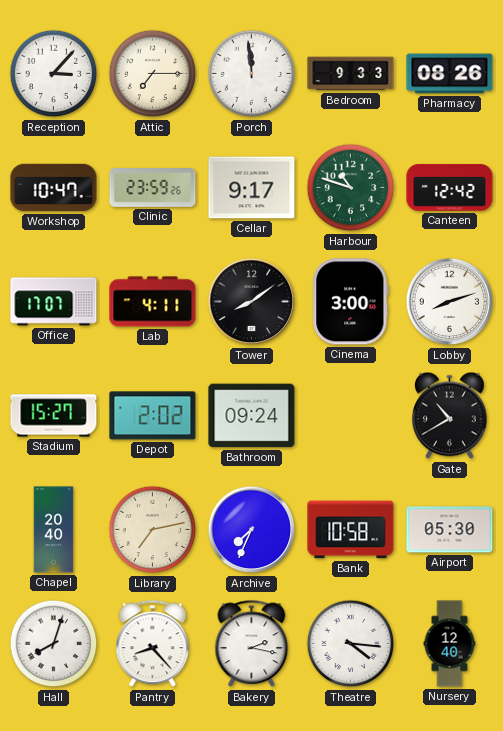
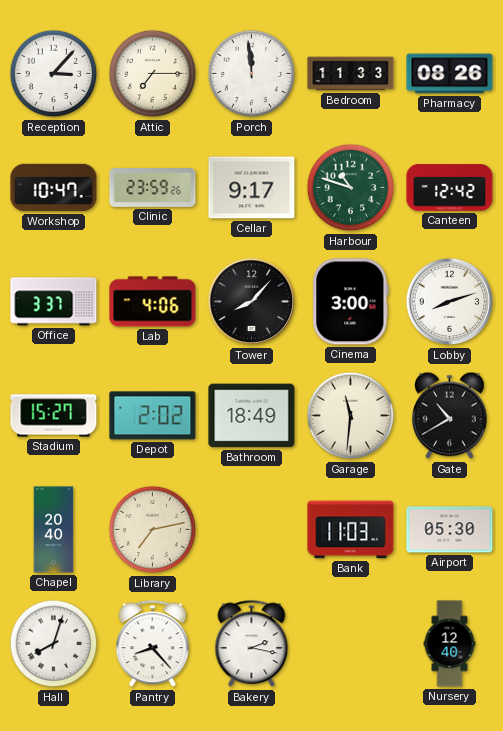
Bedroom: 9:33 -> 11:33
Office: 17:07 -> 3:37
Lab: 4:11 -> 4:06
Tower: 8:09 -> 8:07
Bathroom: 09:24 -> 18:49
Garage: none -> 11:31
Archive: 7:34 -> none
Bank: 10:58 -> 11:03
Theatre: 4:16 -> none
